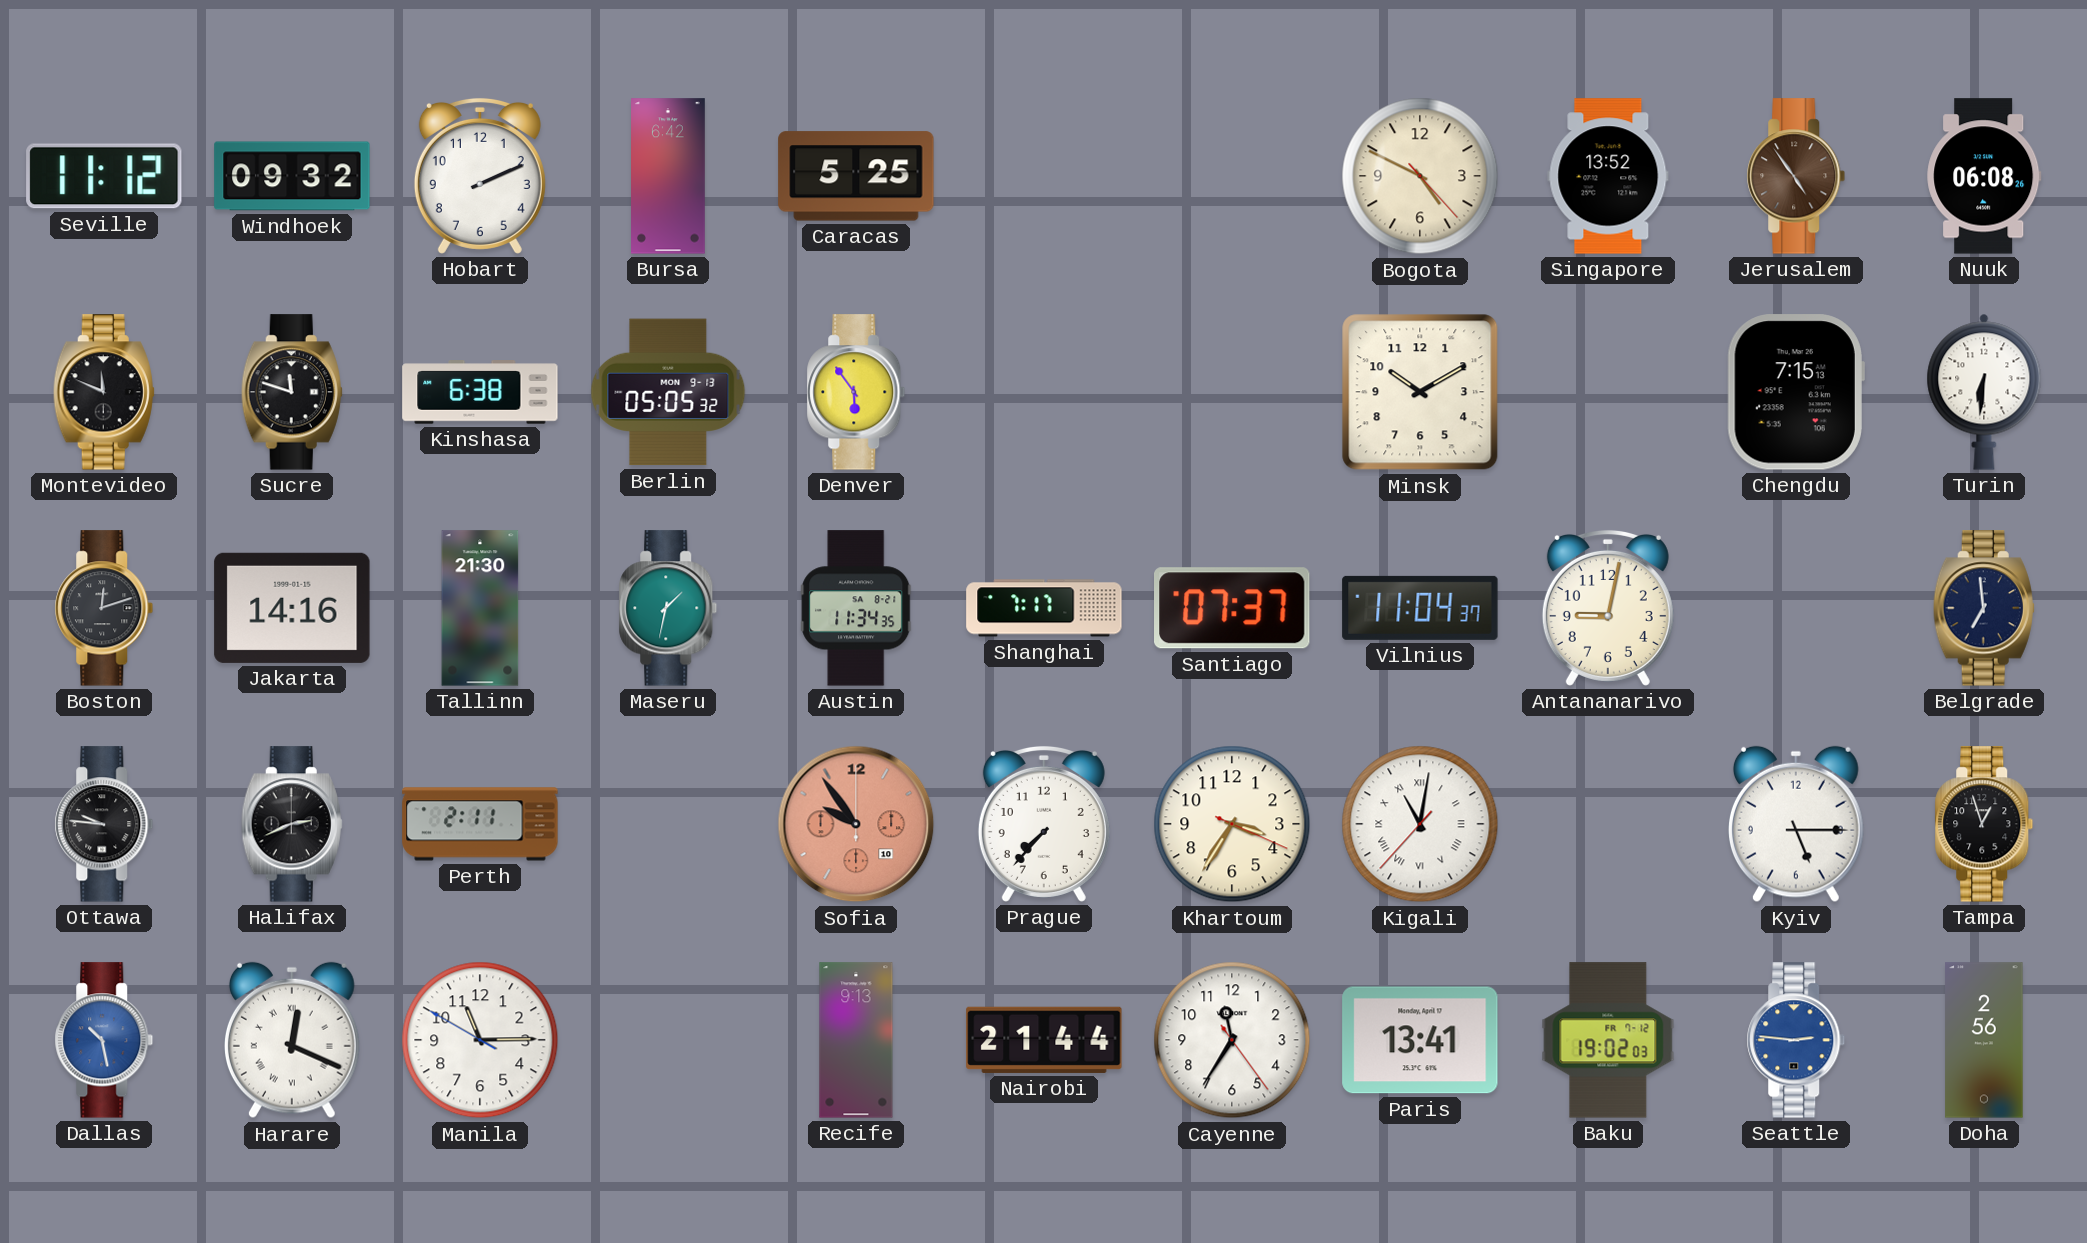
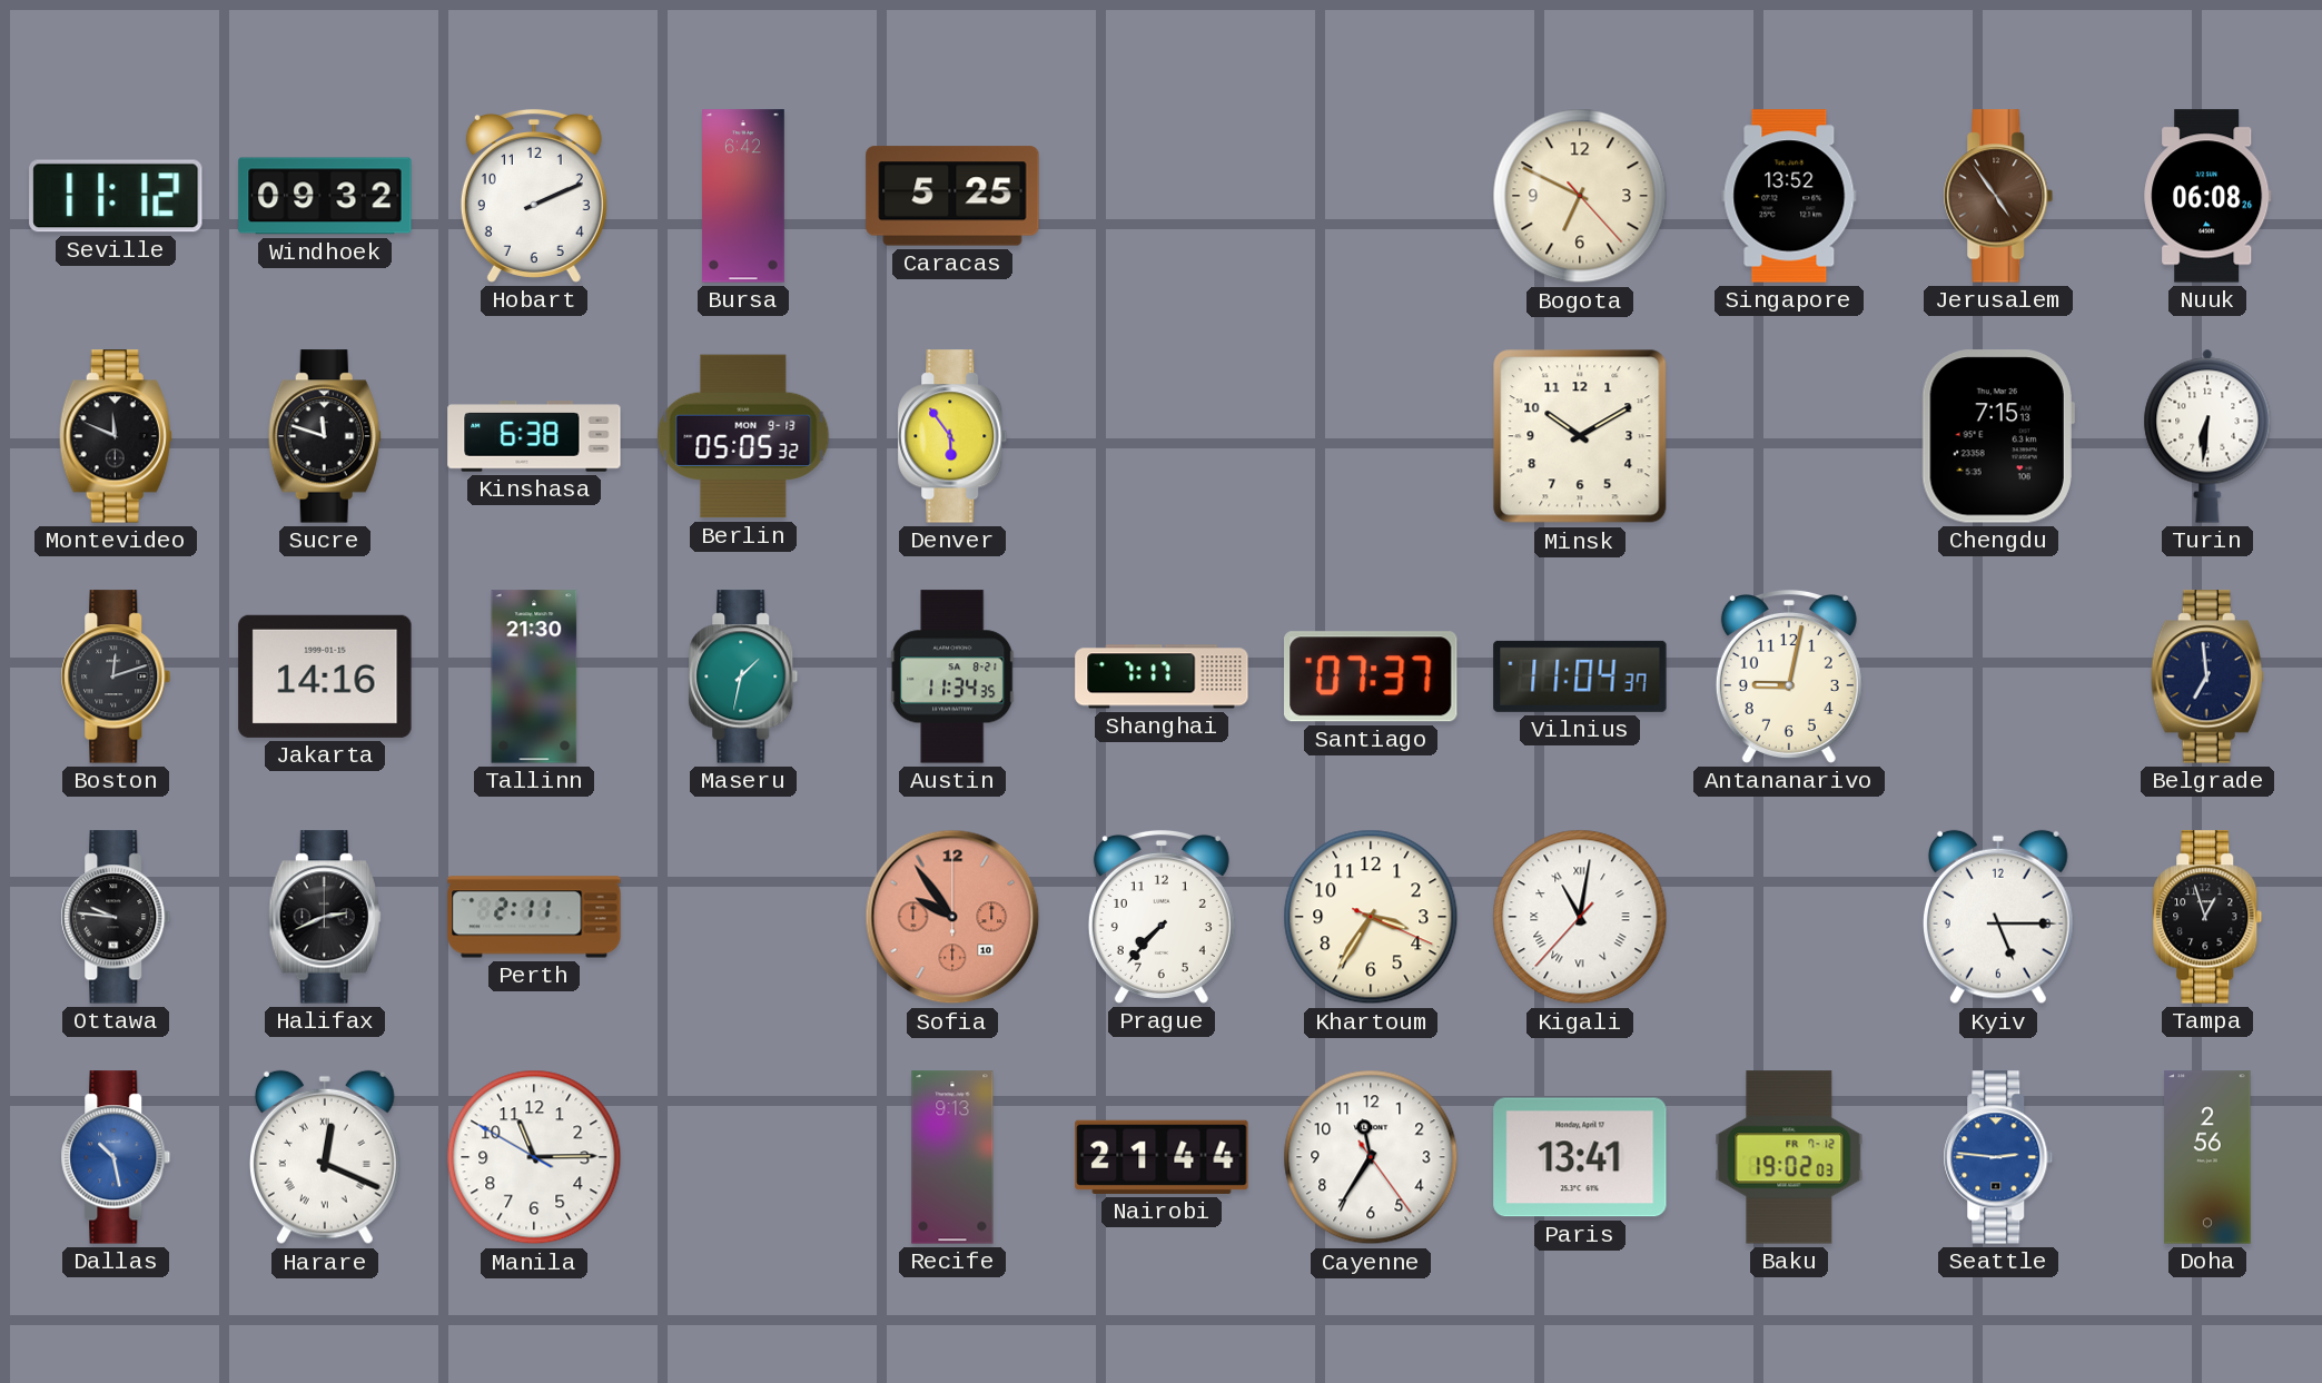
Bogota: 4:49 -> 6:49
